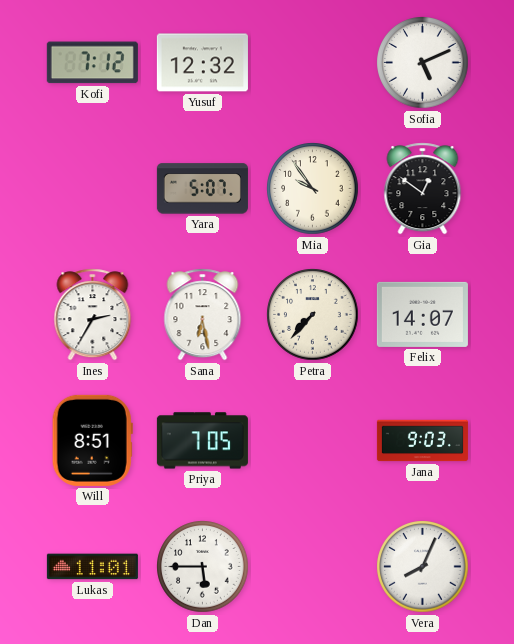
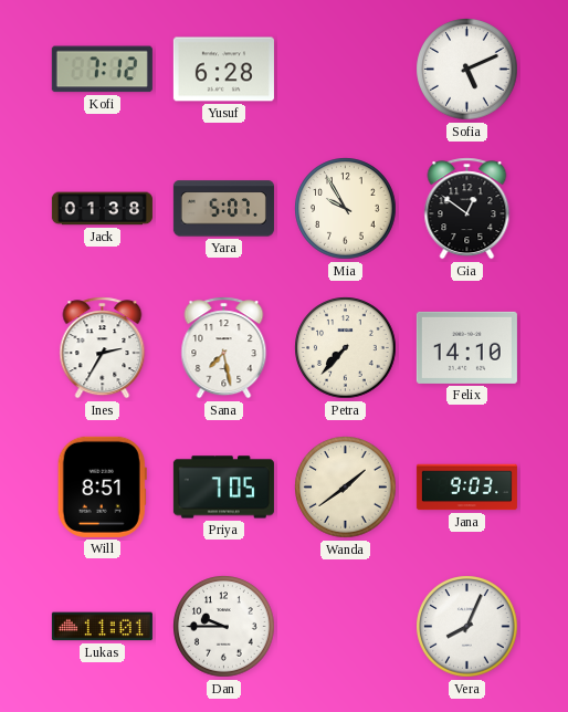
Yusuf: 12:32 -> 6:28
Jack: none -> 01:38
Mia: 9:54 -> 9:55
Sana: 6:28 -> 7:28
Felix: 14:07 -> 14:10
Wanda: none -> 1:39
Dan: 5:45 -> 9:45
